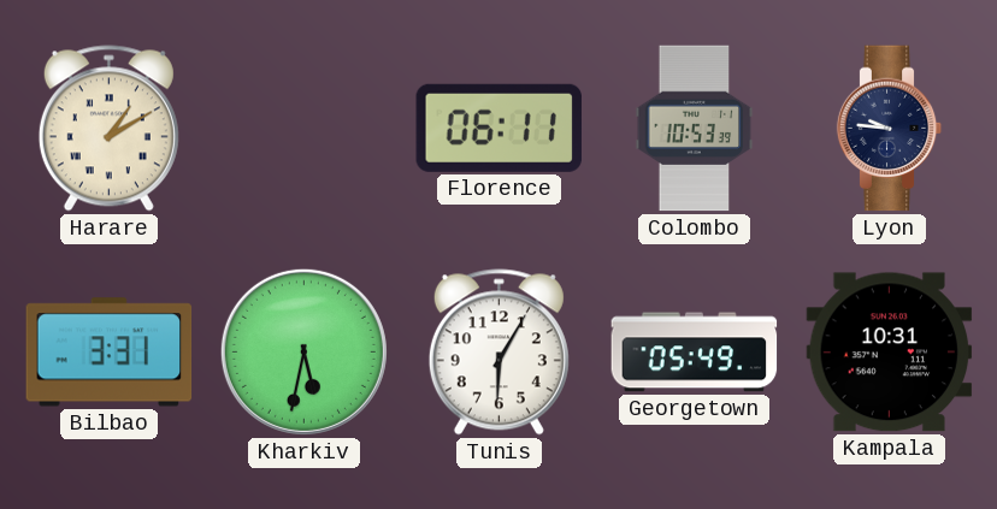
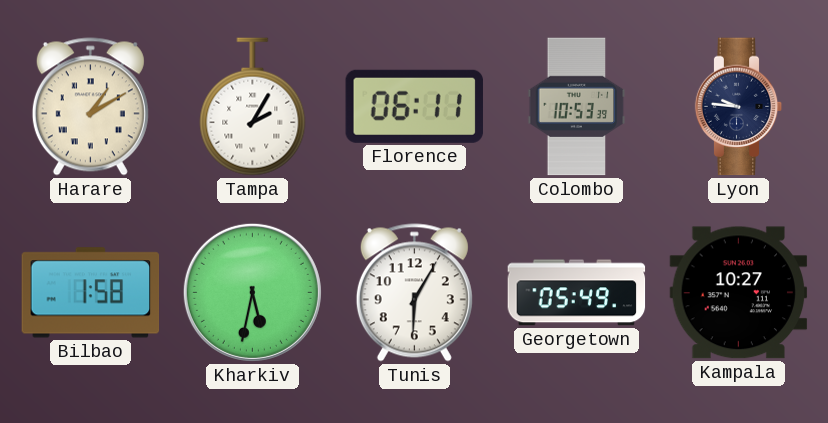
Tampa: none -> 2:05
Bilbao: 3:31 -> 1:58
Kampala: 10:31 -> 10:27
